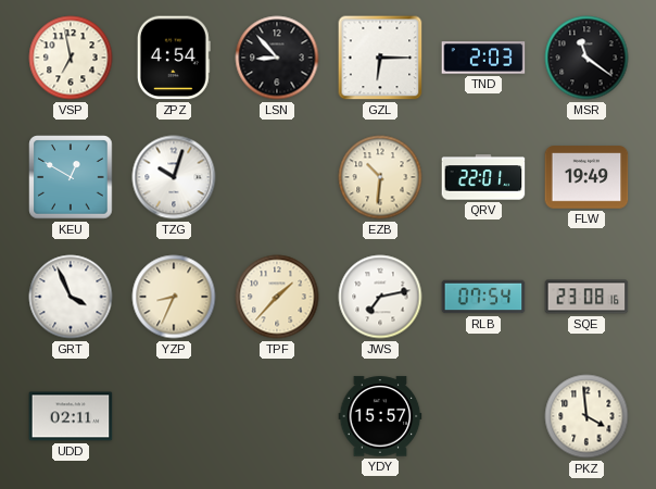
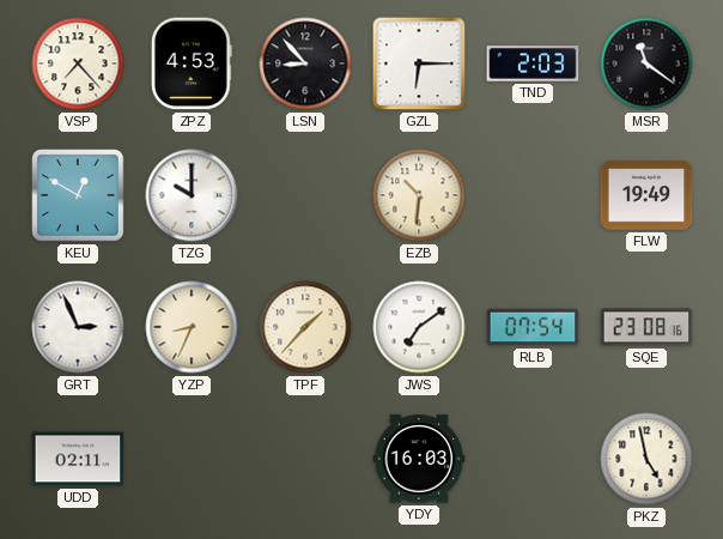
VSP: 6:58 -> 7:23
ZPZ: 4:54 -> 4:53
TZG: 10:03 -> 10:00
QRV: 22:01 -> none
GRT: 3:56 -> 2:56
JWS: 7:13 -> 7:09
YDY: 15:57 -> 16:03
PKZ: 3:59 -> 4:58
